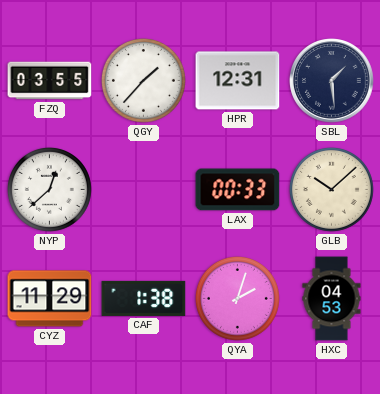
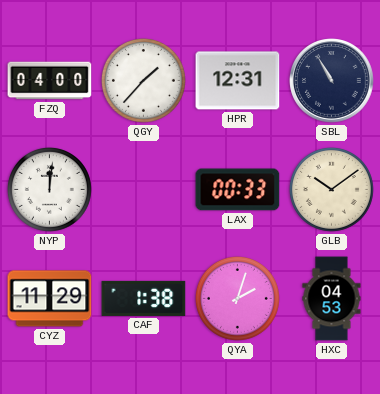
FZQ: 03:55 -> 04:00
SBL: 1:29 -> 10:55
NYP: 12:38 -> 12:01
GLB: 10:08 -> 10:09
